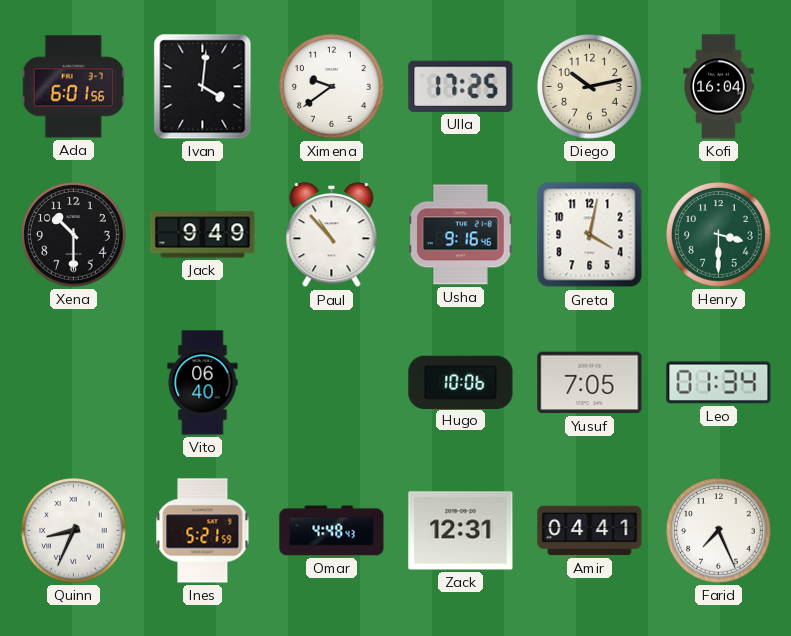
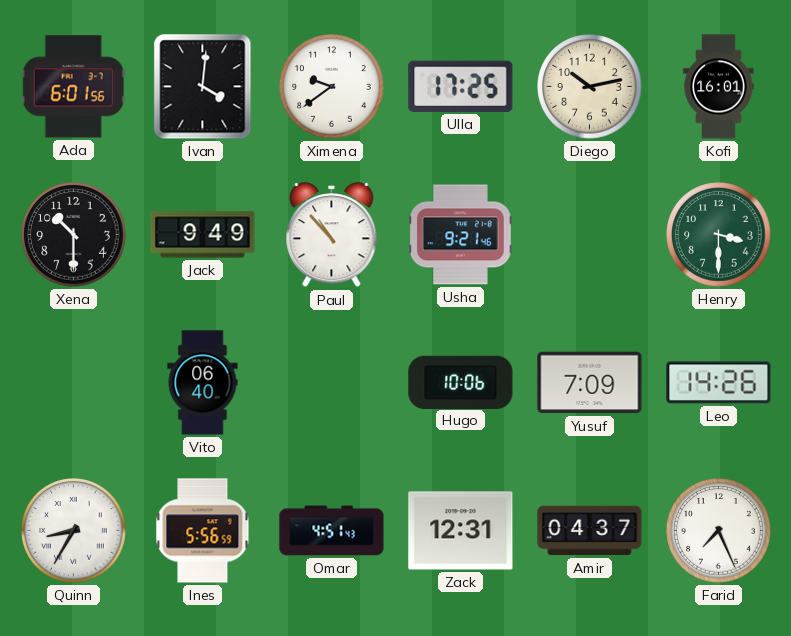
Kofi: 16:04 -> 16:01
Usha: 9:16 -> 9:21
Greta: 4:02 -> none
Yusuf: 7:05 -> 7:09
Leo: 01:34 -> 14:26
Quinn: 8:34 -> 8:35
Ines: 5:21 -> 5:56
Omar: 4:48 -> 4:51
Amir: 04:41 -> 04:37
